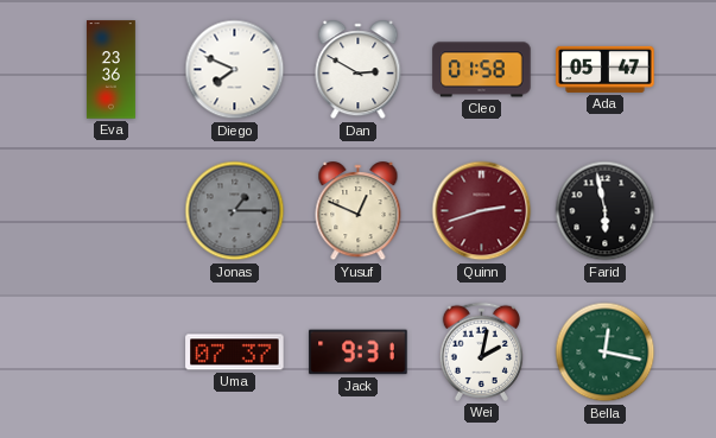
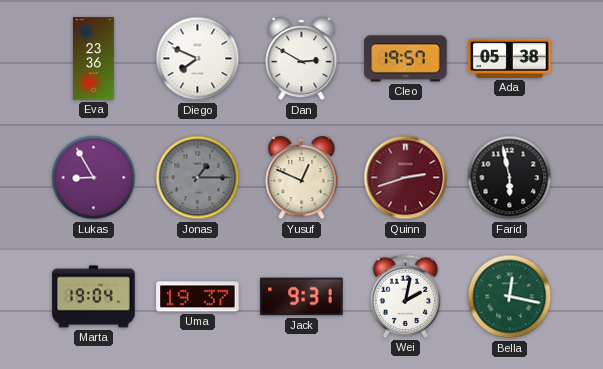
Cleo: 01:58 -> 19:57
Ada: 05:47 -> 05:38
Lukas: none -> 8:55
Marta: none -> 19:04
Uma: 07:37 -> 19:37
